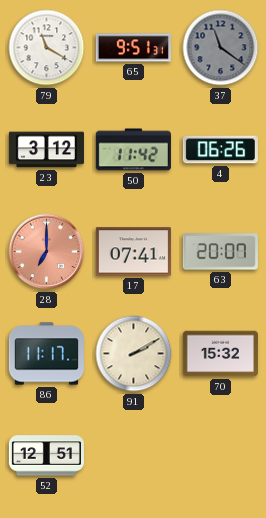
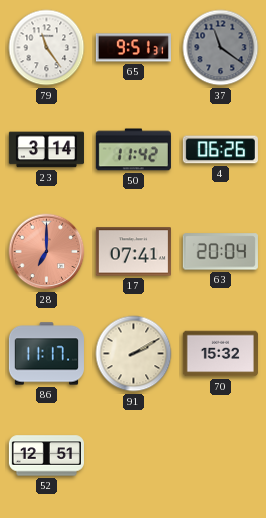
79: 11:20 -> 11:24
23: 3:12 -> 3:14
63: 20:07 -> 20:04
